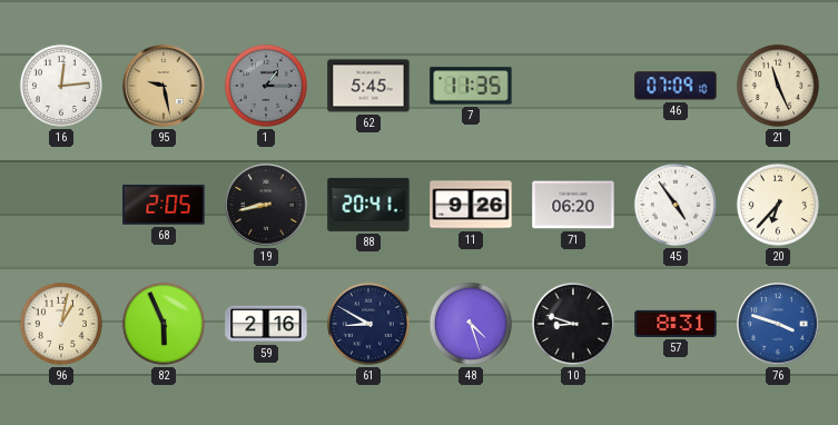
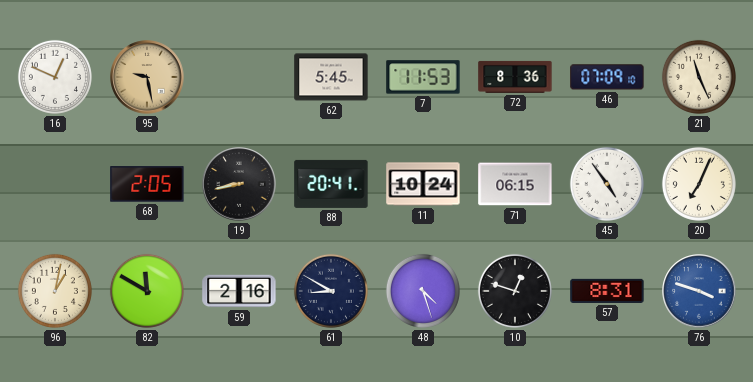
16: 12:14 -> 12:49
1: 1:15 -> none
7: 11:35 -> 11:53
72: none -> 8:36
11: 9:26 -> 10:24
71: 06:20 -> 06:15
20: 6:37 -> 7:04
82: 5:56 -> 11:50
10: 8:48 -> 12:48
